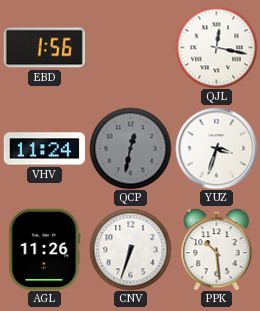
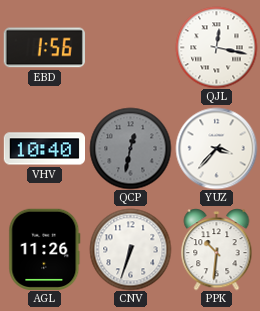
VHV: 11:24 -> 10:40
YUZ: 3:33 -> 3:37
PPK: 10:29 -> 10:31
